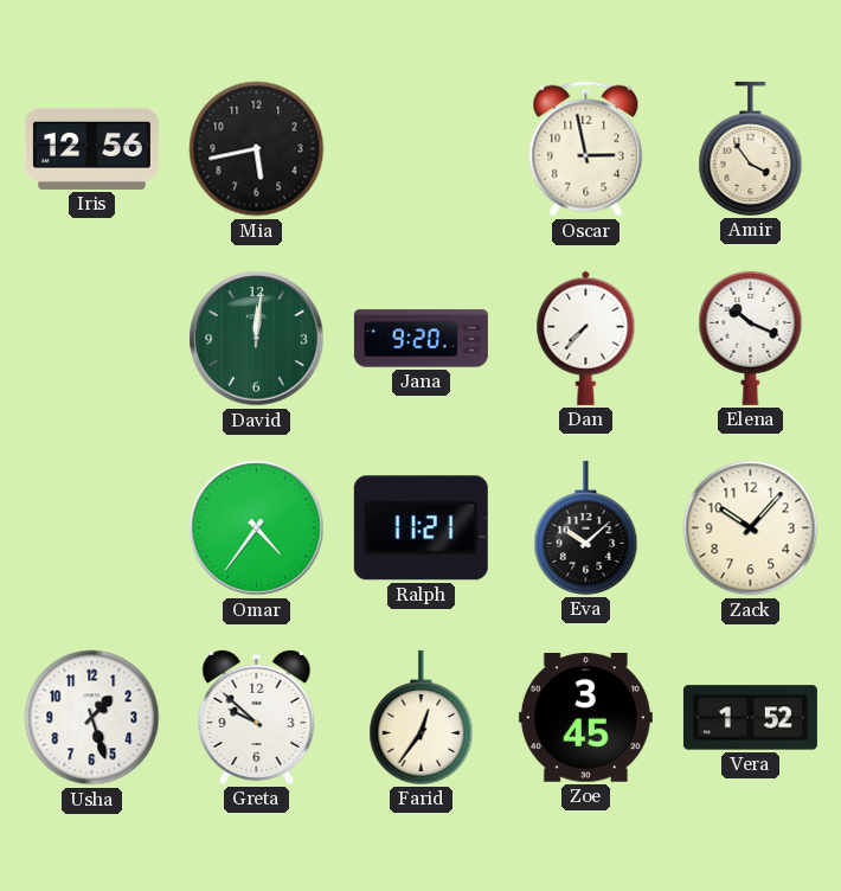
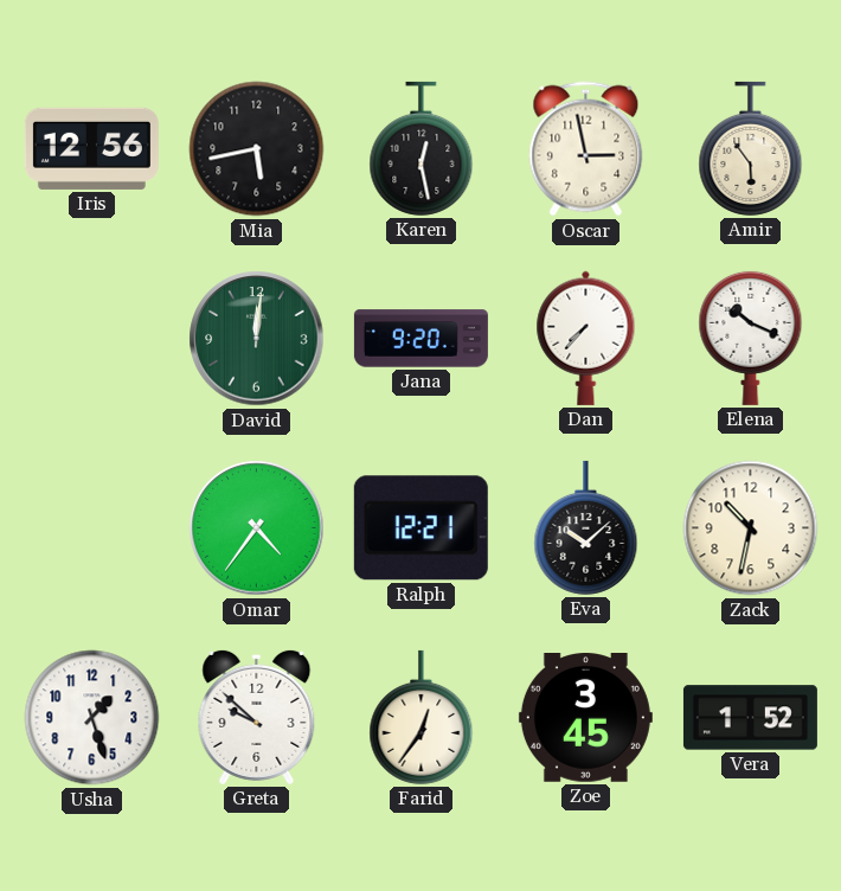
Karen: none -> 12:28
Amir: 3:54 -> 5:54
Ralph: 11:21 -> 12:21
Zack: 10:07 -> 10:32
